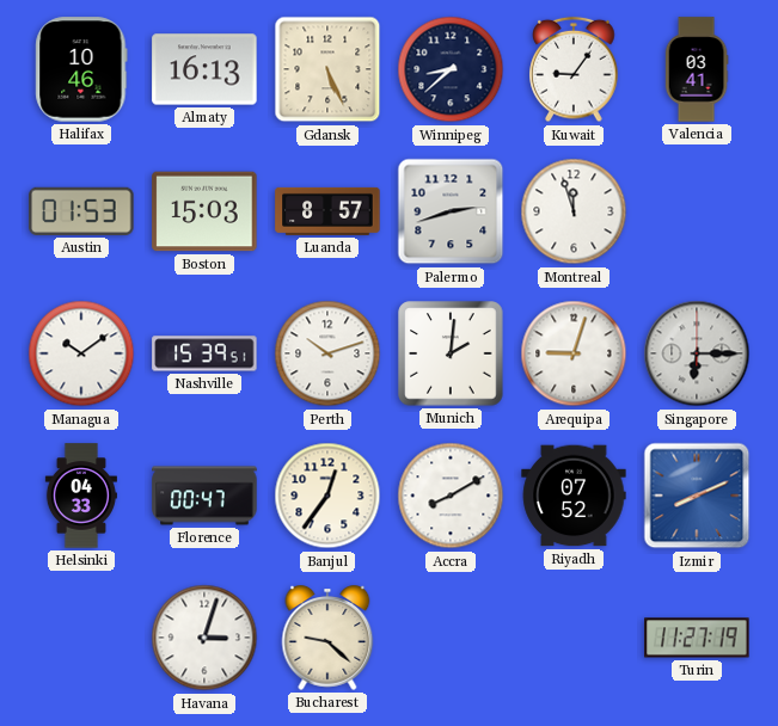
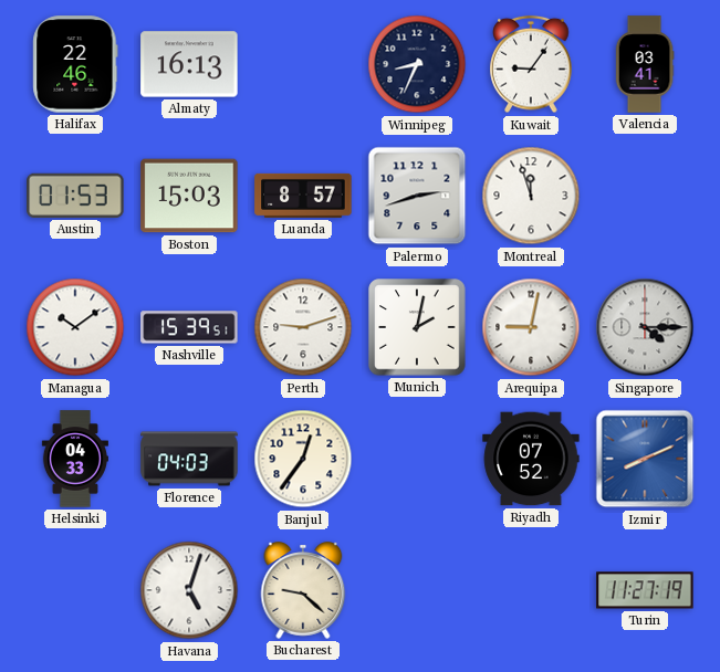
Halifax: 10:46 -> 22:46
Gdansk: 5:26 -> none
Winnipeg: 8:38 -> 8:34
Perth: 10:12 -> 9:12
Munich: 2:01 -> 2:02
Arequipa: 9:03 -> 9:02
Singapore: 6:15 -> 4:15
Florence: 00:47 -> 04:03
Accra: 8:10 -> none
Havana: 3:03 -> 5:03
